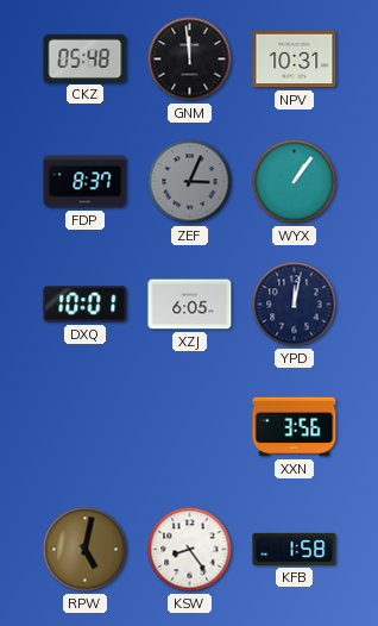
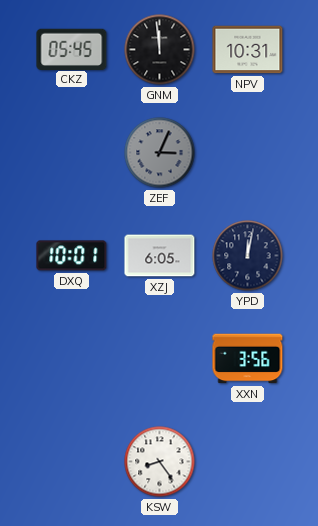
CKZ: 05:48 -> 05:45
FDP: 8:37 -> none
WYX: 1:06 -> none
RPW: 5:02 -> none
KFB: 1:58 -> none
